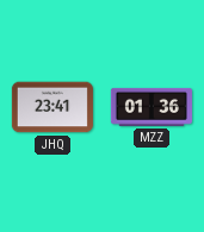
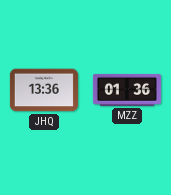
JHQ: 23:41 -> 13:36
